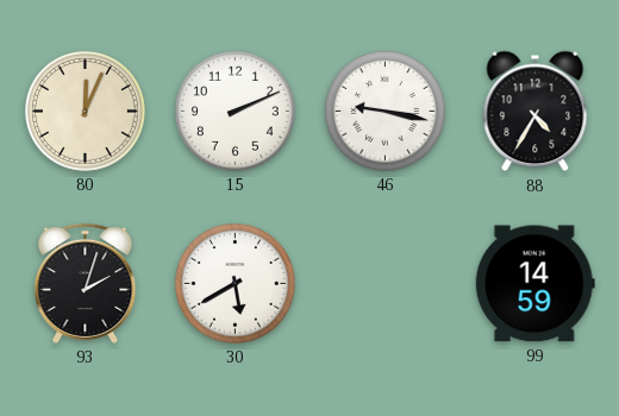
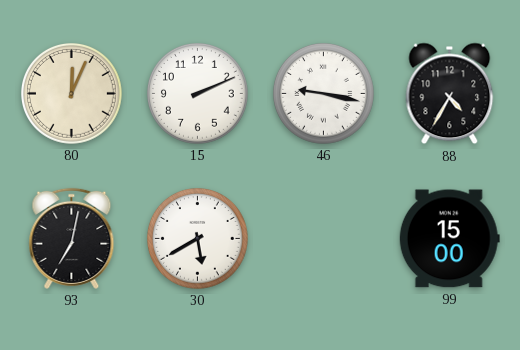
93: 2:03 -> 7:02
99: 14:59 -> 15:00
